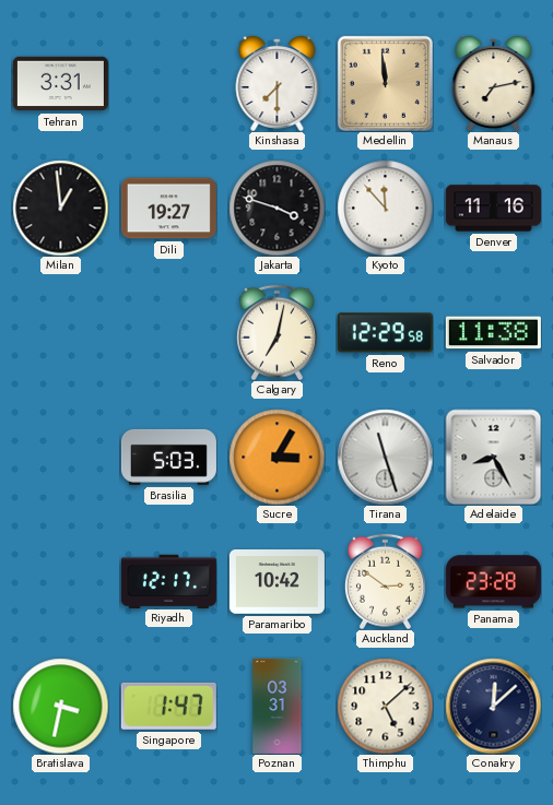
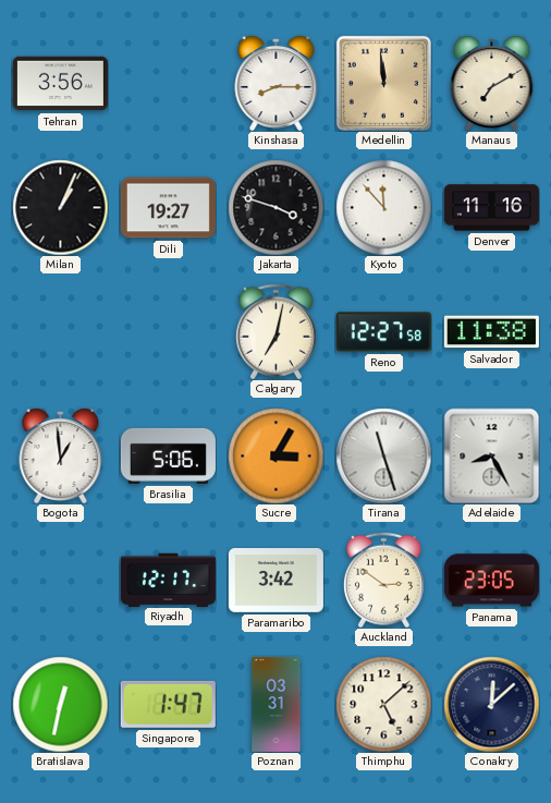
Tehran: 3:31 -> 3:56
Kinshasa: 7:30 -> 8:15
Manaus: 7:13 -> 7:10
Milan: 12:59 -> 1:04
Reno: 12:29 -> 12:27
Bogota: none -> 12:59
Brasilia: 5:03 -> 5:06
Paramaribo: 10:42 -> 3:42
Panama: 23:28 -> 23:05
Bratislava: 3:32 -> 12:32
